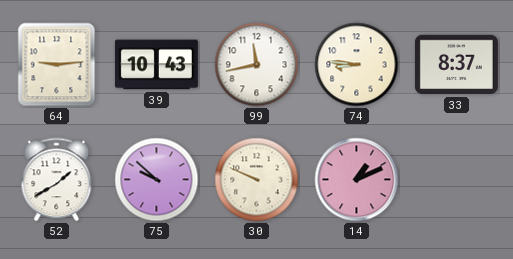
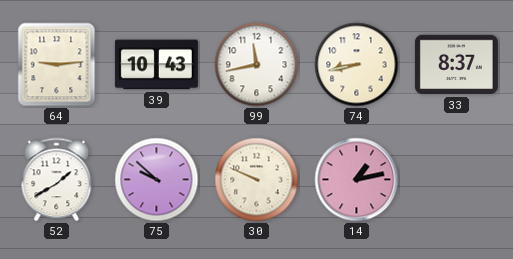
74: 8:46 -> 8:43
14: 1:11 -> 1:13
